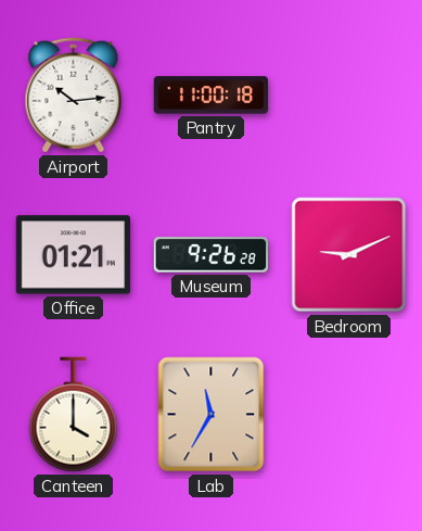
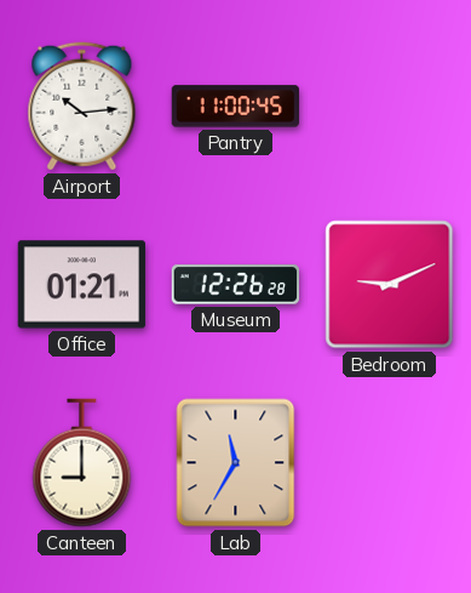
Pantry: 11:00:18 -> 11:00:45
Museum: 9:26 -> 12:26
Canteen: 4:00 -> 9:00
